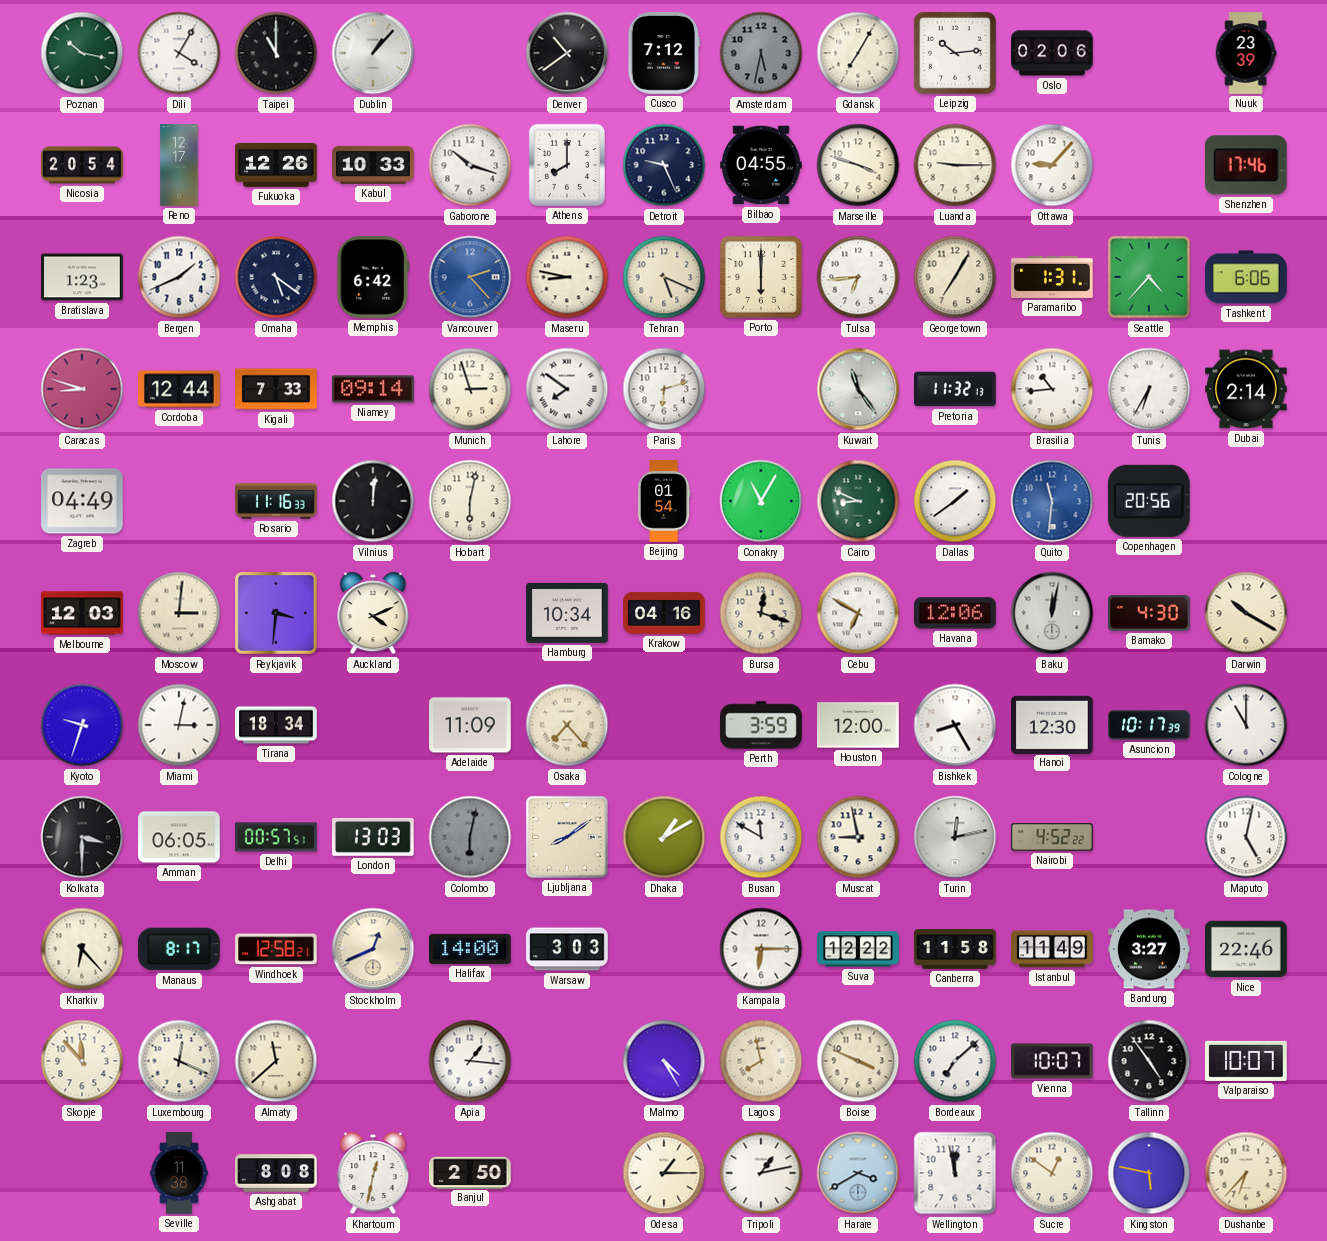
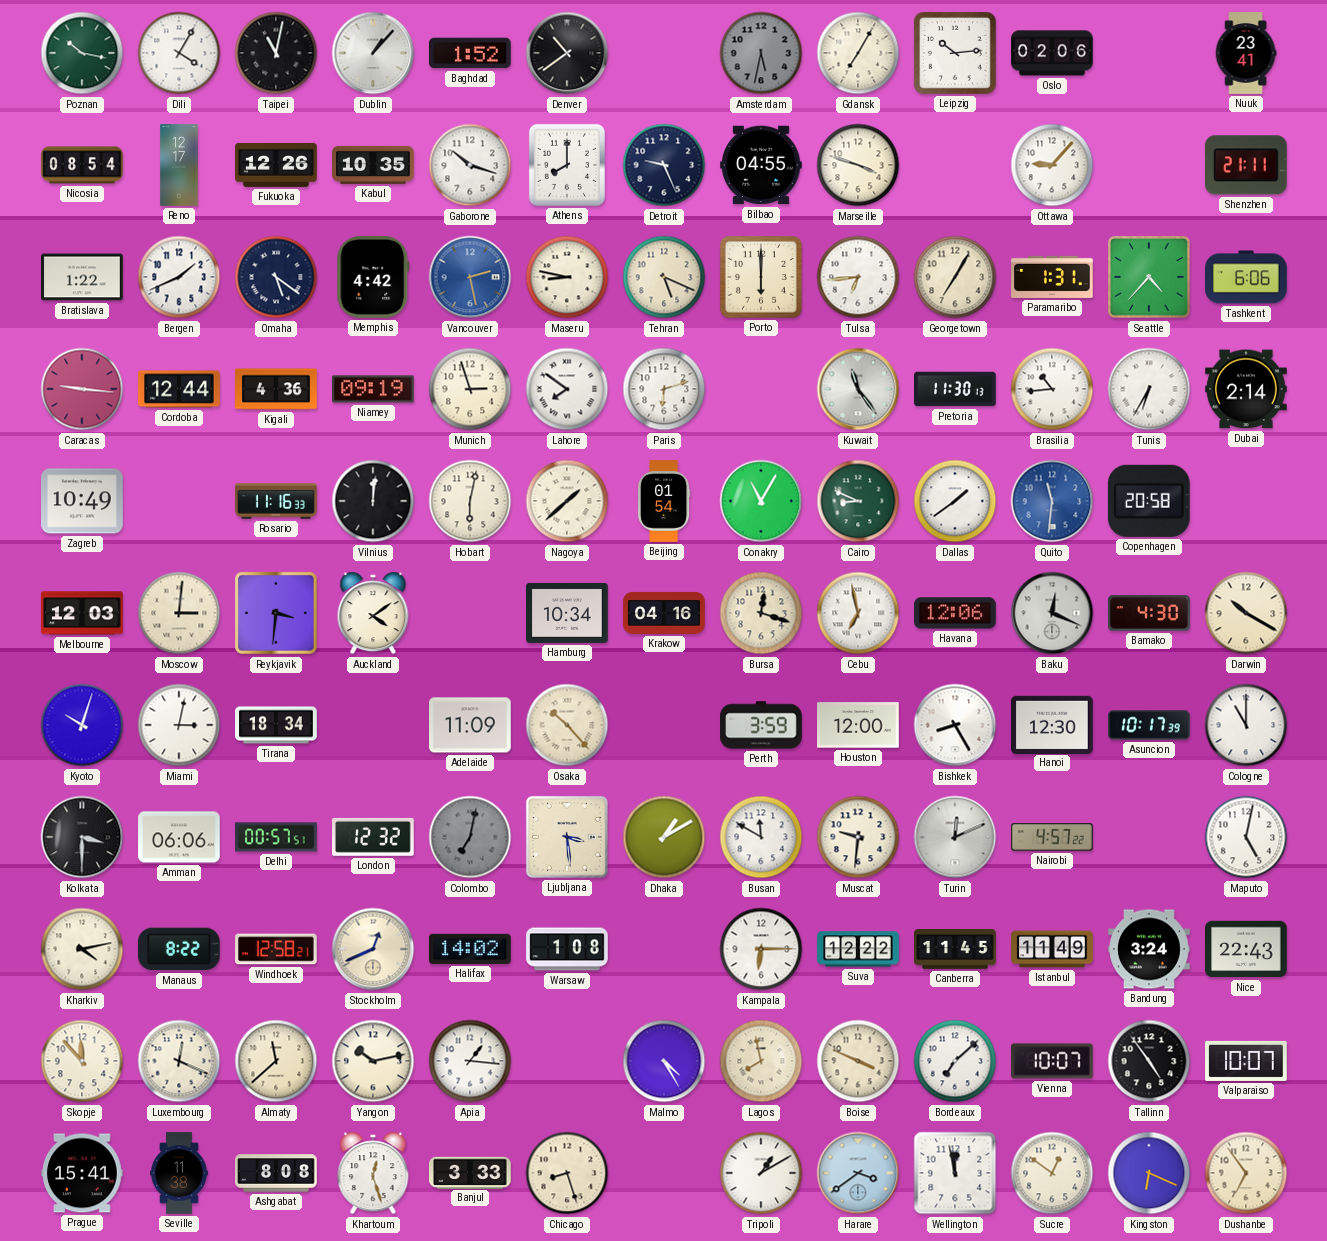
Taipei: 11:00 -> 11:02
Baghdad: none -> 1:52
Cusco: 7:12 -> none
Nuuk: 23:39 -> 23:41
Nicosia: 20:54 -> 08:54
Kabul: 10:33 -> 10:35
Luanda: 9:15 -> none
Shenzhen: 17:46 -> 21:11
Bratislava: 1:23 -> 1:22
Memphis: 6:42 -> 4:42
Vancouver: 2:23 -> 2:28
Caracas: 8:48 -> 9:16
Kigali: 7:33 -> 4:36
Niamey: 09:14 -> 09:19
Pretoria: 11:32 -> 11:30
Zagreb: 04:49 -> 10:49
Nagoya: none -> 1:38
Copenhagen: 20:56 -> 20:58
Auckland: 4:11 -> 4:09
Cebu: 6:50 -> 6:58
Baku: 12:02 -> 12:19
Kyoto: 9:33 -> 10:03
Osaka: 7:23 -> 10:23
Amman: 06:05 -> 06:06
London: 13:03 -> 12:32
Colombo: 6:02 -> 7:02
Ljubljana: 8:09 -> 3:29
Muscat: 8:58 -> 9:31
Turin: 12:13 -> 12:11
Nairobi: 4:52 -> 4:57
Kharkiv: 6:23 -> 4:13
Manaus: 8:17 -> 8:22
Halifax: 14:00 -> 14:02
Warsaw: 3:03 -> 1:08
Canberra: 11:58 -> 11:45
Bandung: 3:27 -> 3:24
Nice: 22:46 -> 22:43
Yangon: none -> 10:13
Prague: none -> 15:41
Khartoum: 12:32 -> 12:27
Banjul: 2:50 -> 3:33
Chicago: none -> 8:27
Odesa: 1:15 -> none
Tripoli: 1:13 -> 1:10
Harare: 3:40 -> 3:39
Kingston: 5:47 -> 6:19
Dushanbe: 6:37 -> 6:54
